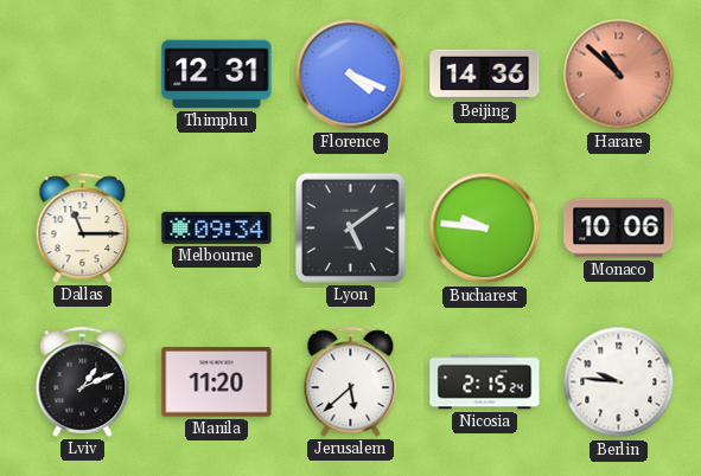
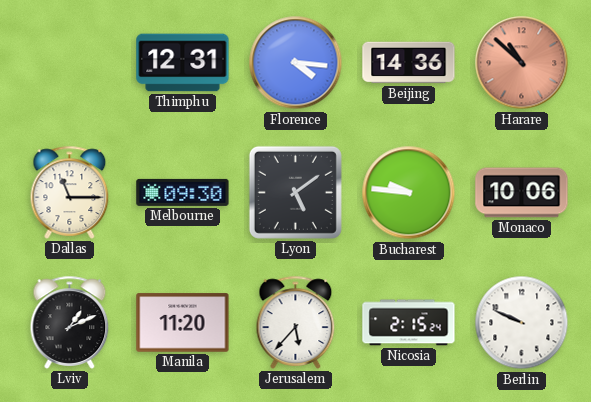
Florence: 4:19 -> 4:16
Melbourne: 09:34 -> 09:30
Jerusalem: 5:38 -> 5:37
Berlin: 9:46 -> 9:49
